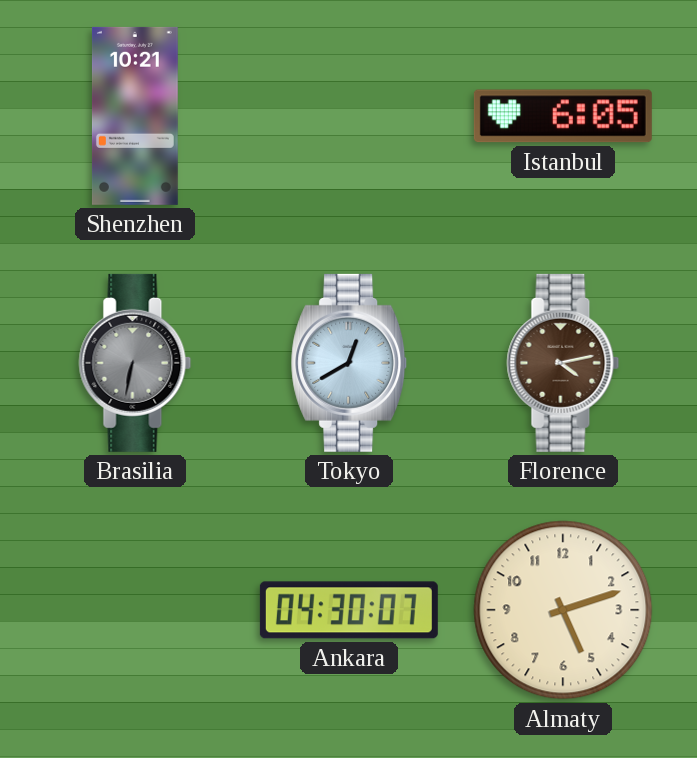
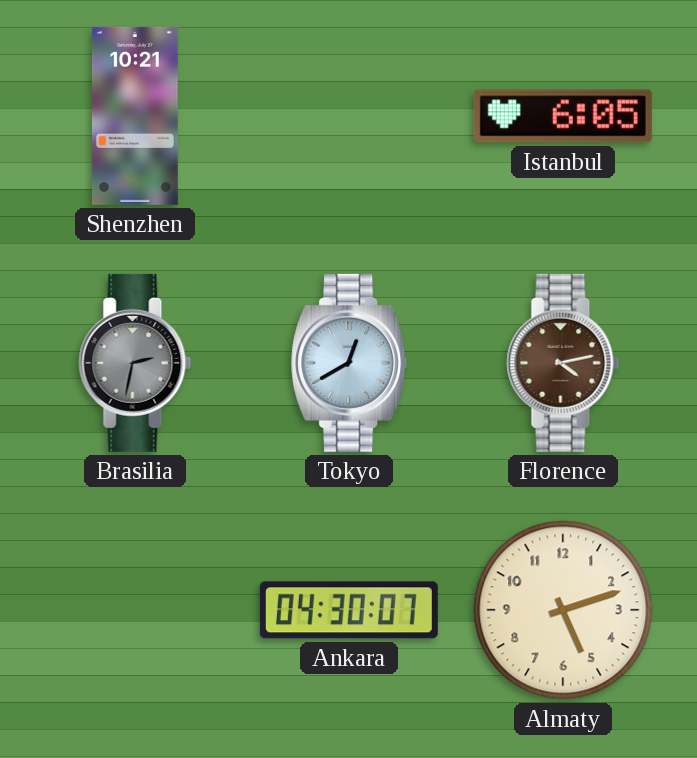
Brasilia: 6:32 -> 2:32
